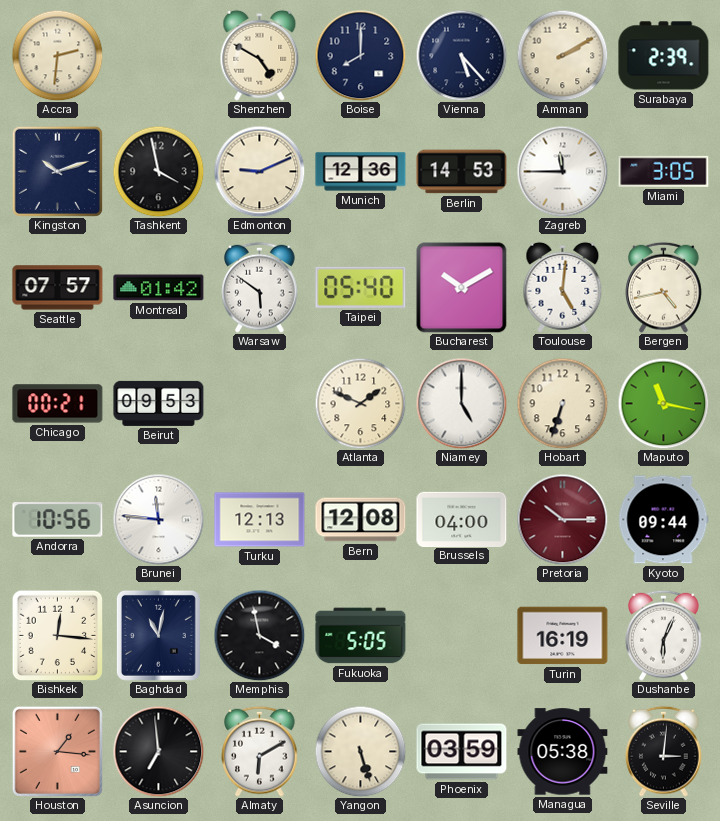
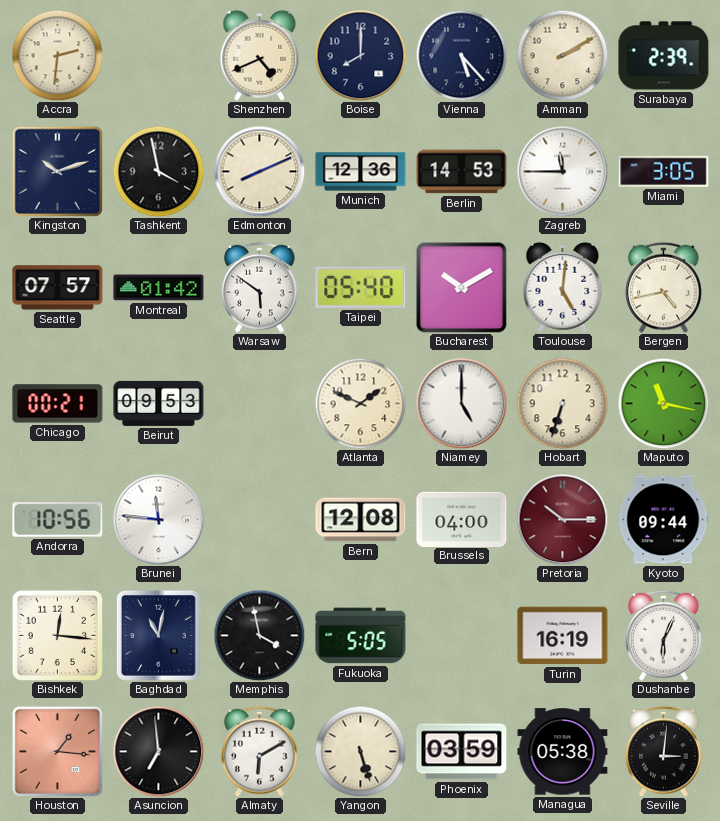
Shenzhen: 4:50 -> 4:41
Edmonton: 9:11 -> 8:11
Turku: 12:13 -> none
